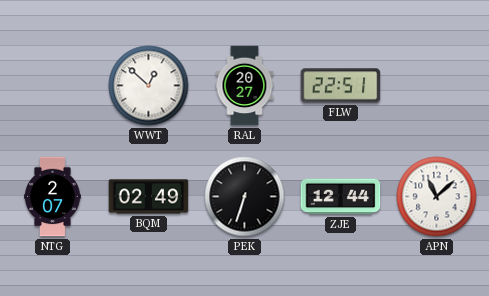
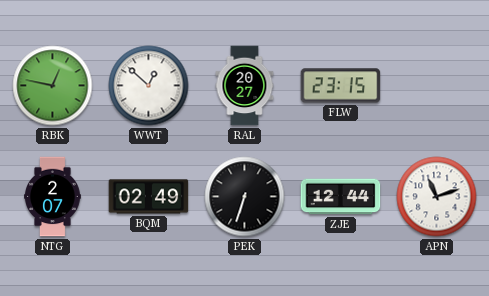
RBK: none -> 12:47
FLW: 22:51 -> 23:15
APN: 11:08 -> 11:12
